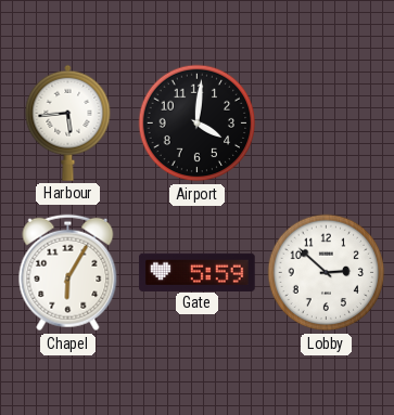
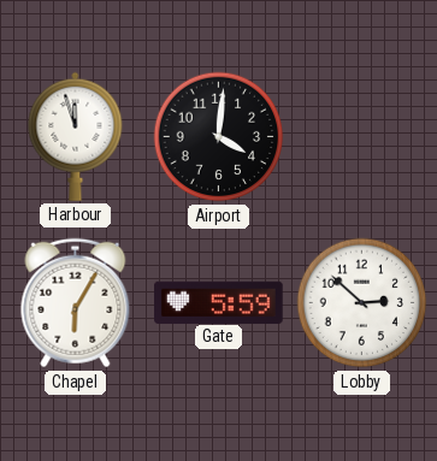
Harbour: 5:44 -> 11:57
